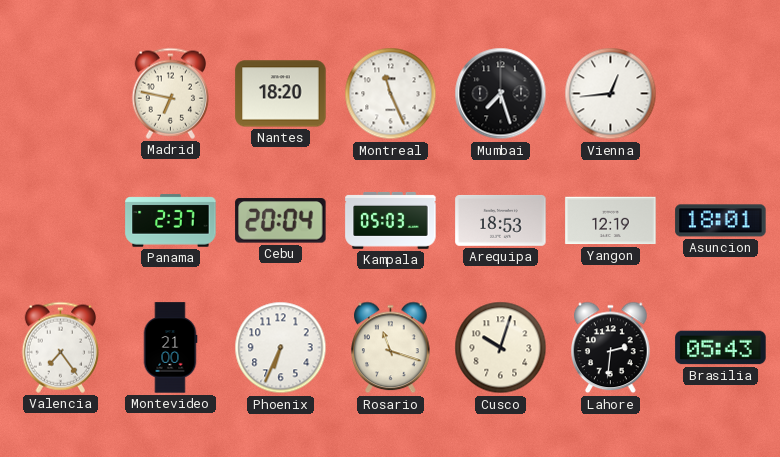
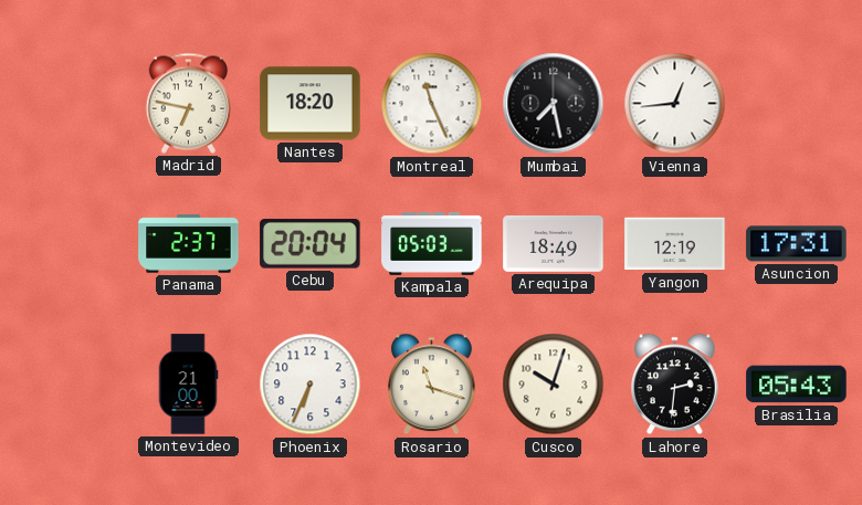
Mumbai: 7:27 -> 7:28
Arequipa: 18:53 -> 18:49
Asuncion: 18:01 -> 17:31
Valencia: 7:24 -> none
